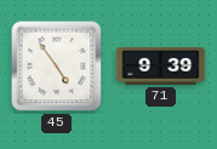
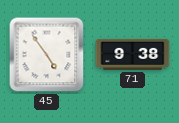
71: 9:39 -> 9:38
